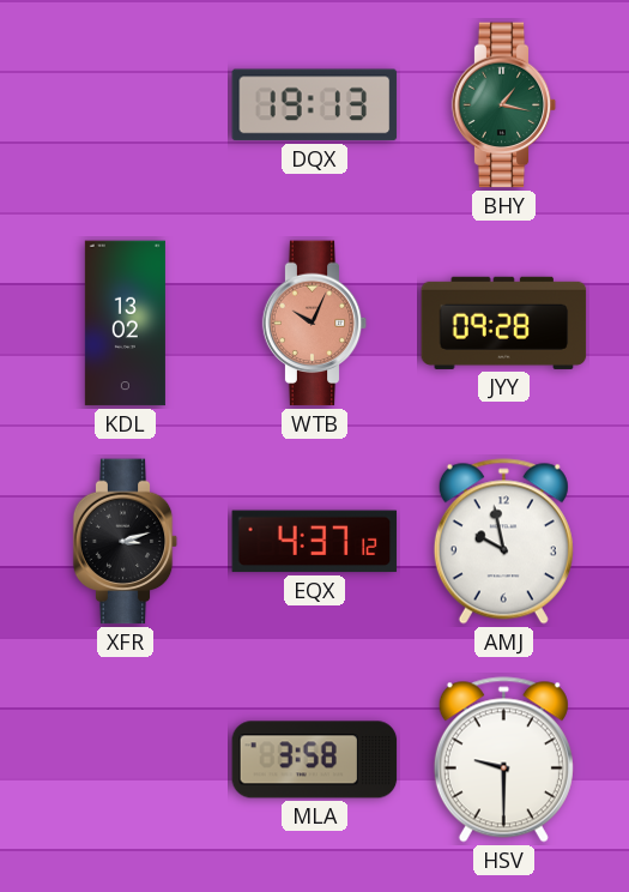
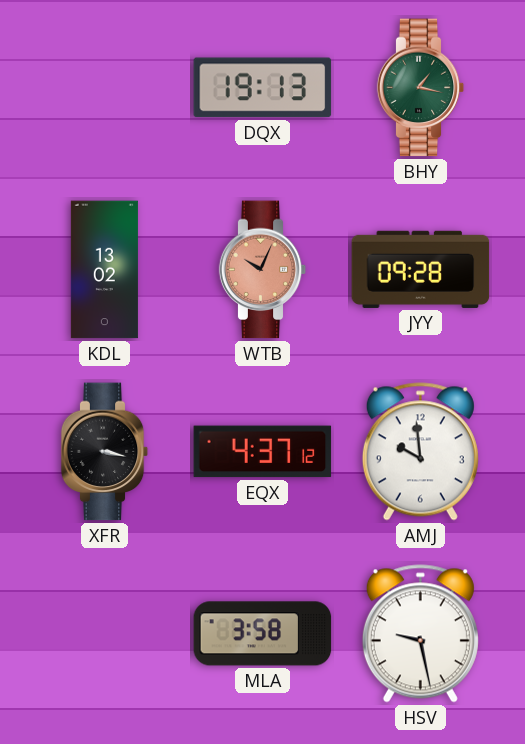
XFR: 3:12 -> 3:17
AMJ: 9:58 -> 9:59
HSV: 9:30 -> 9:28
